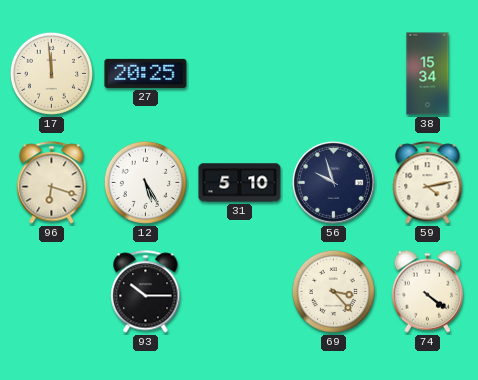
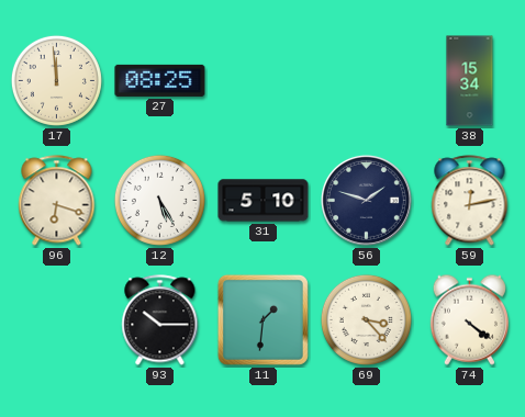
27: 20:25 -> 08:25
56: 9:57 -> 1:48
59: 4:13 -> 12:13
11: none -> 1:31
